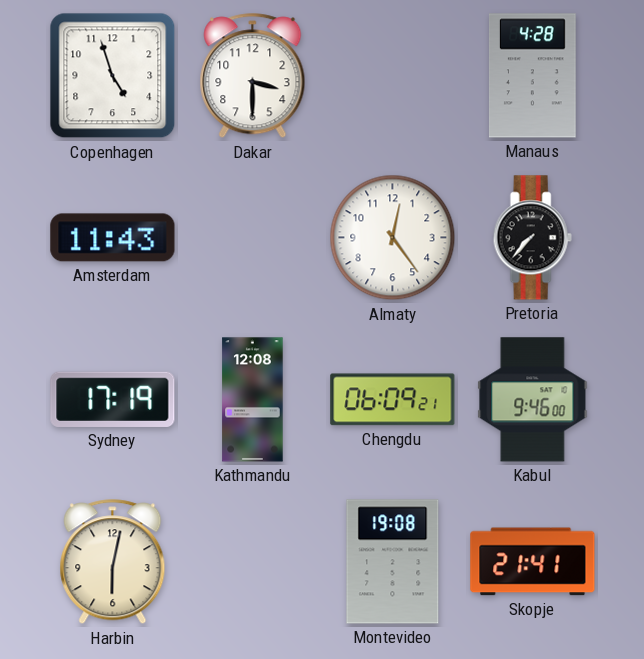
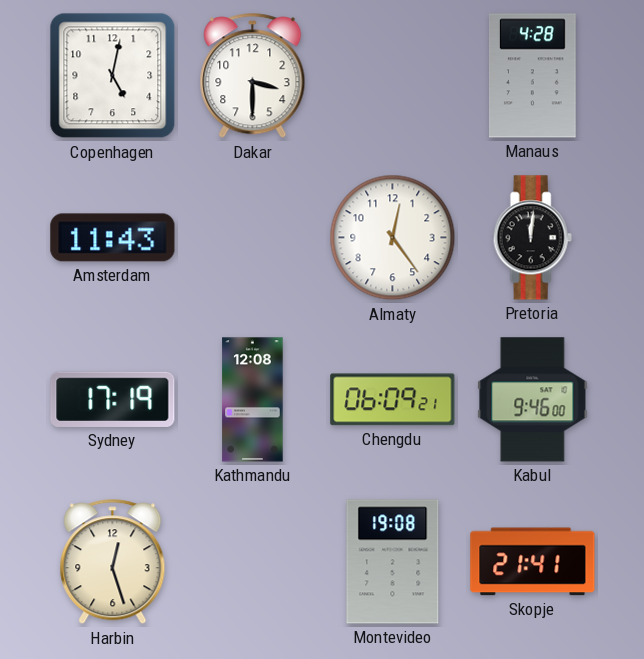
Copenhagen: 4:57 -> 5:02
Pretoria: 7:37 -> 12:01
Harbin: 6:02 -> 12:27
